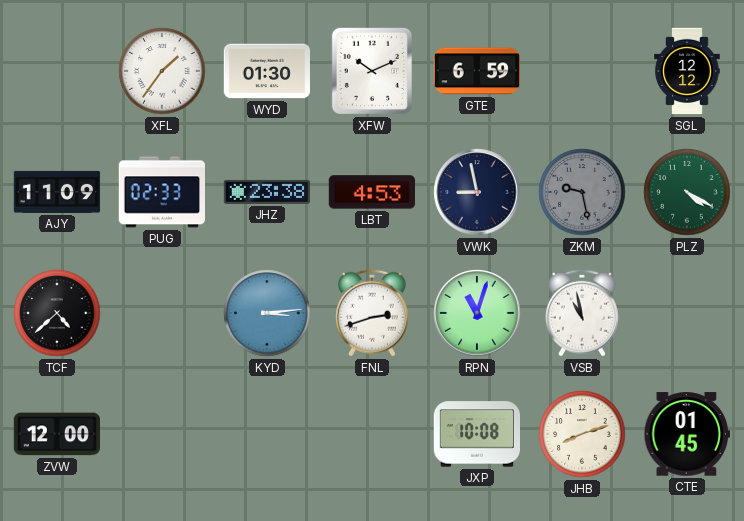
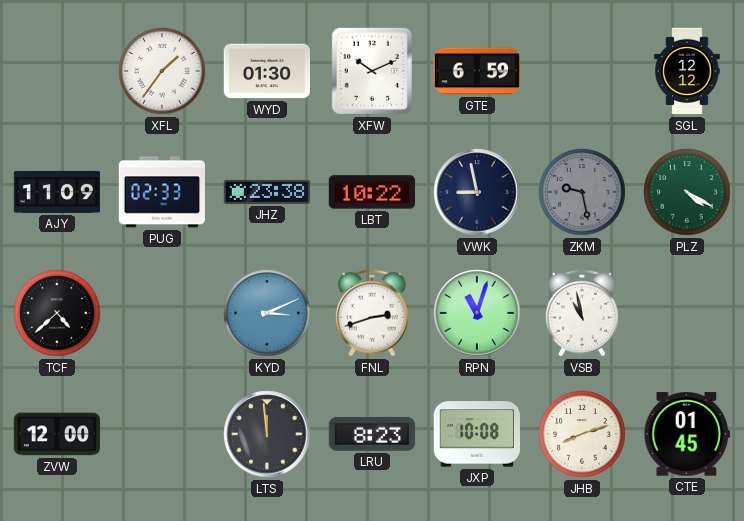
LBT: 4:53 -> 10:22
KYD: 3:14 -> 3:11
LTS: none -> 11:59
LRU: none -> 8:23
